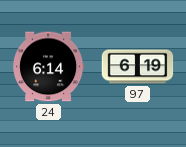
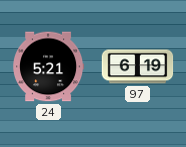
24: 6:14 -> 5:21
